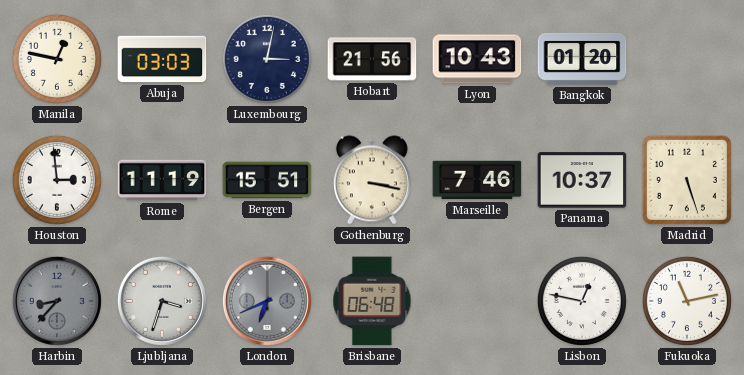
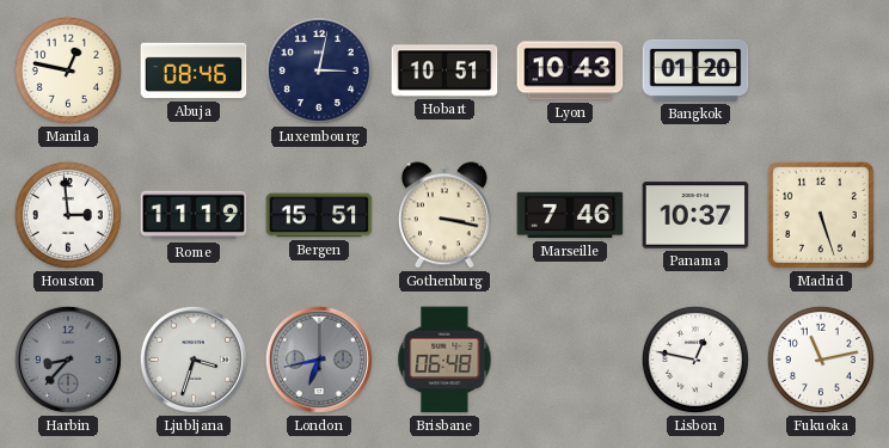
Abuja: 03:03 -> 08:46
Hobart: 21:56 -> 10:51
London: 6:41 -> 6:43
